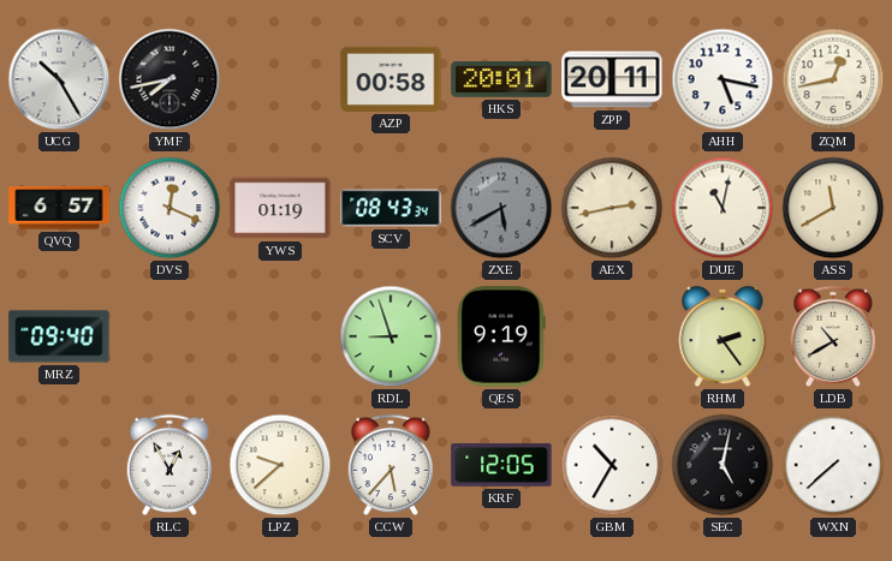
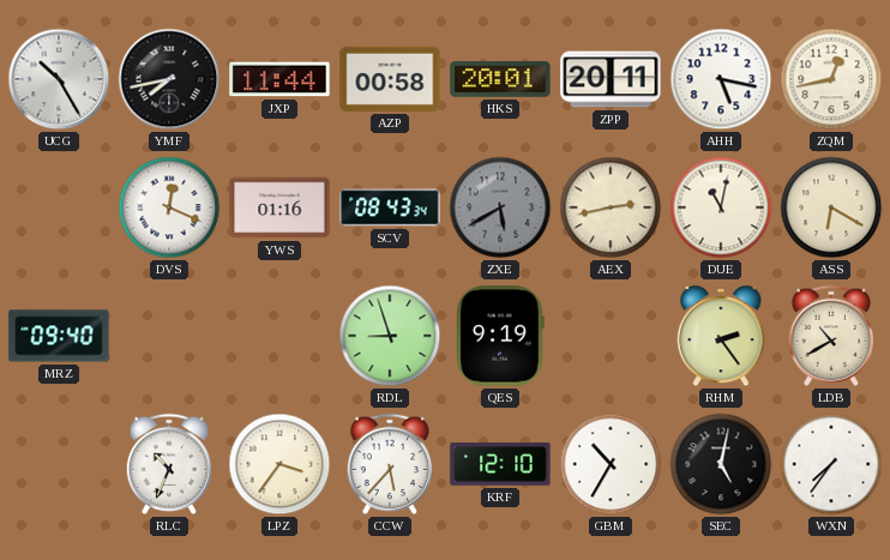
JXP: none -> 11:44
QVQ: 6:57 -> none
YWS: 01:19 -> 01:16
ASS: 11:40 -> 6:20
RLC: 12:55 -> 10:34
LPZ: 9:38 -> 3:36
KRF: 12:05 -> 12:10
WXN: 7:38 -> 7:36
